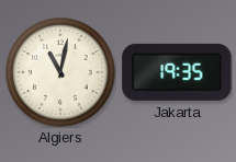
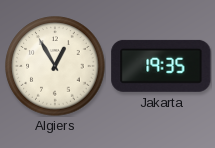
Algiers: 11:02 -> 12:55
